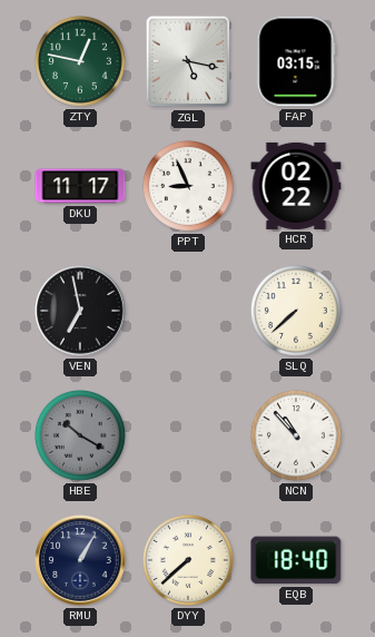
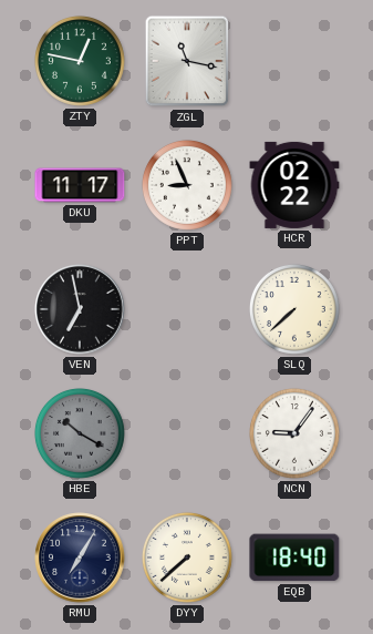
ZGL: 5:17 -> 11:17
FAP: 03:15 -> none
NCN: 10:53 -> 9:06
RMU: 1:05 -> 7:05
